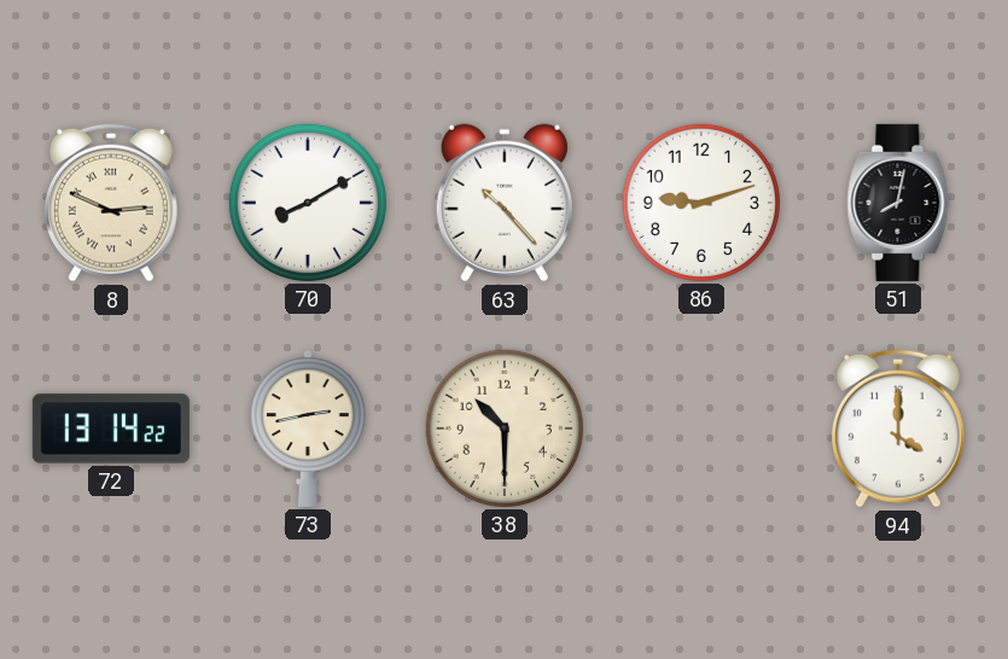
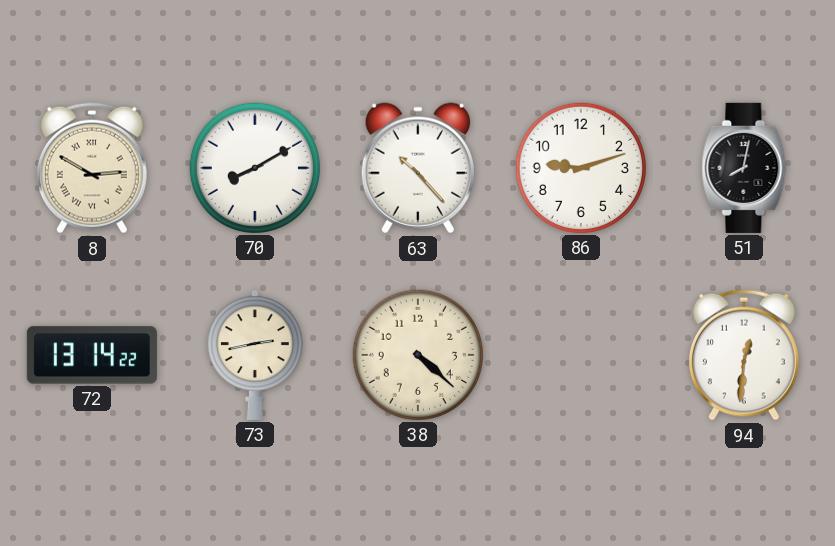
8: 2:49 -> 2:50
38: 10:30 -> 4:22
94: 4:00 -> 12:31
